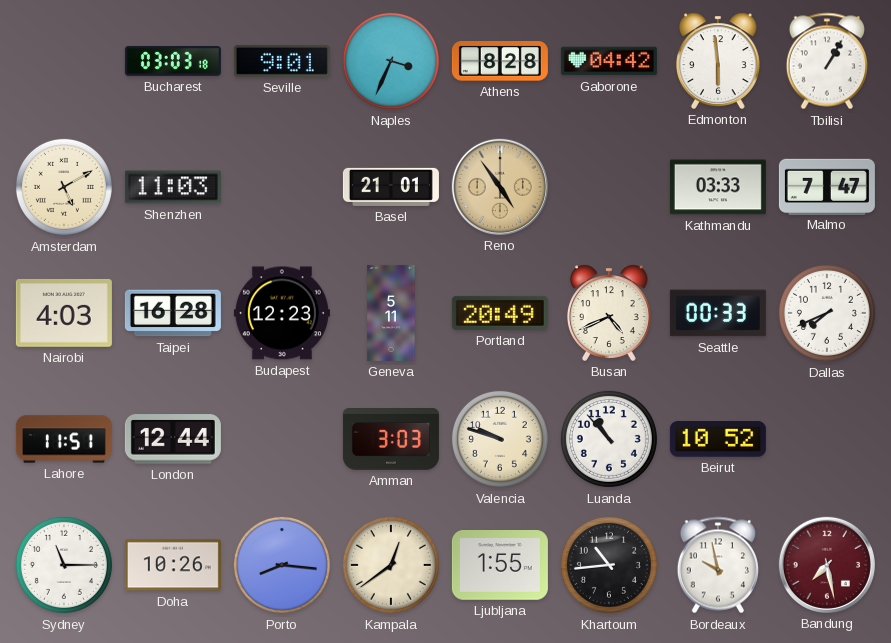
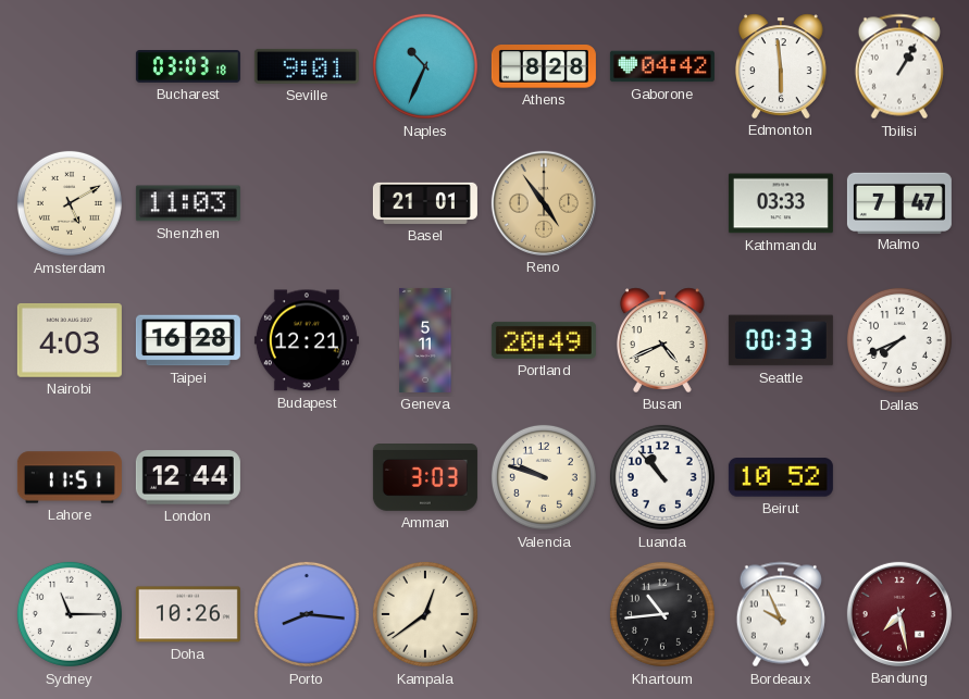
Naples: 3:34 -> 10:34
Budapest: 12:23 -> 12:21
Ljubljana: 1:55 -> none
Bordeaux: 9:58 -> 9:56
